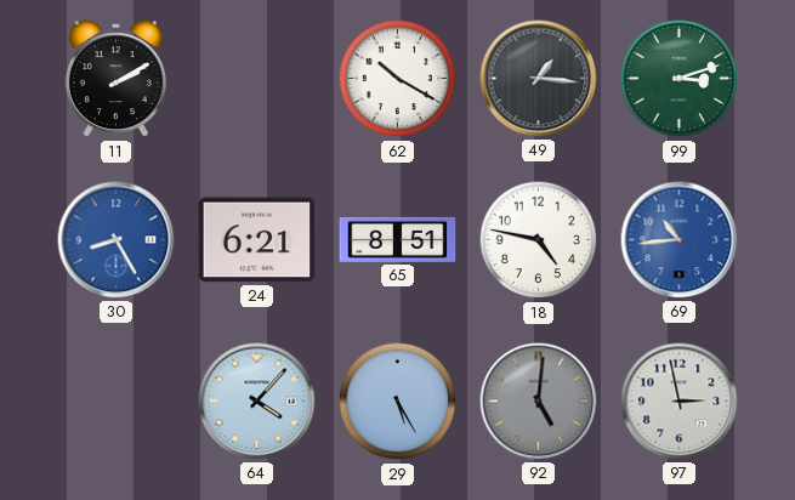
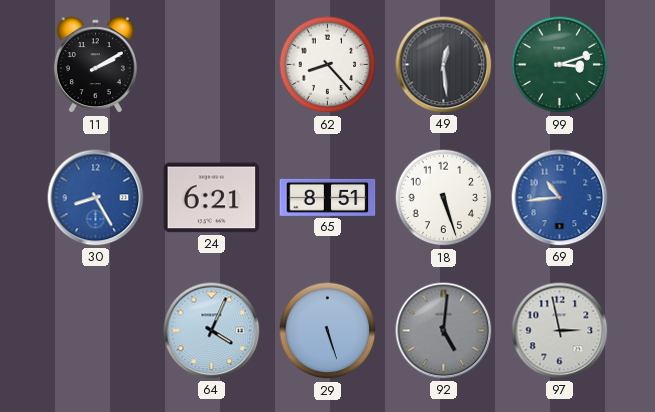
62: 10:20 -> 8:23
49: 1:16 -> 12:29
18: 4:47 -> 5:27
64: 4:07 -> 4:04
29: 5:25 -> 5:27
